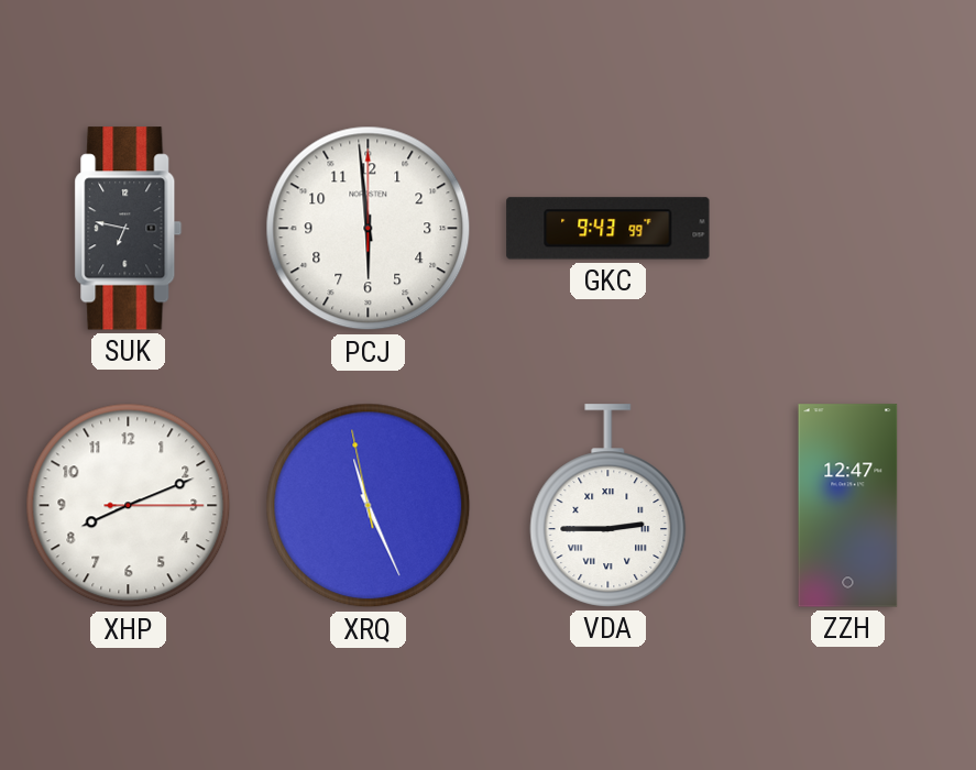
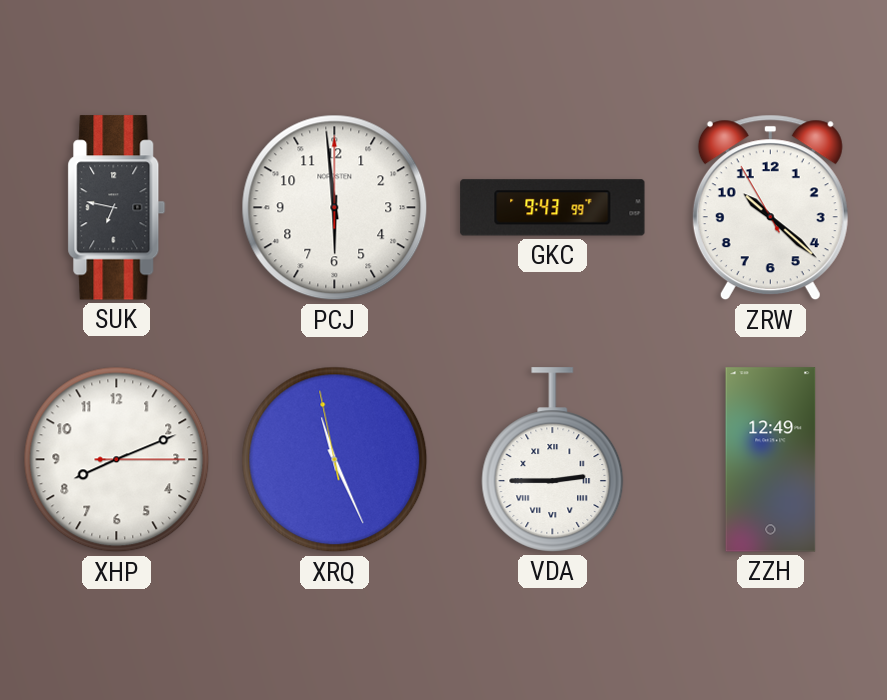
ZRW: none -> 10:21
ZZH: 12:47 -> 12:49
